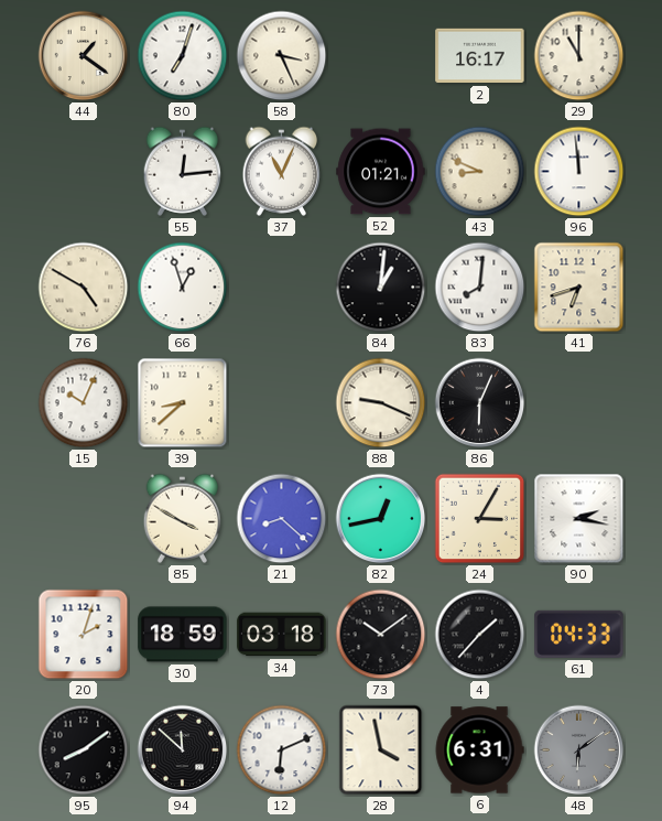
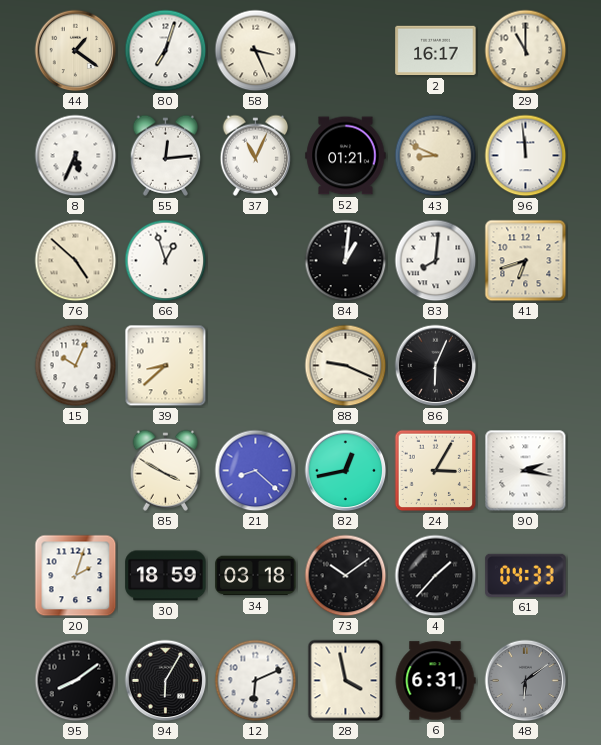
8: none -> 5:34
76: 4:50 -> 4:52
94: 11:52 -> 6:05
